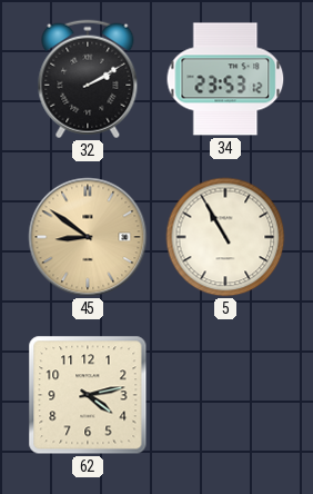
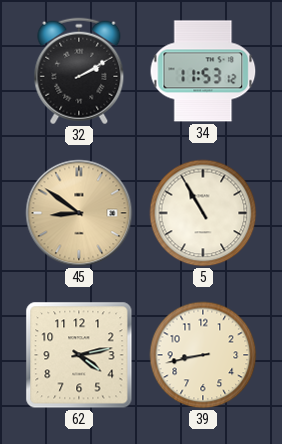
34: 23:53 -> 11:53
39: none -> 8:43
